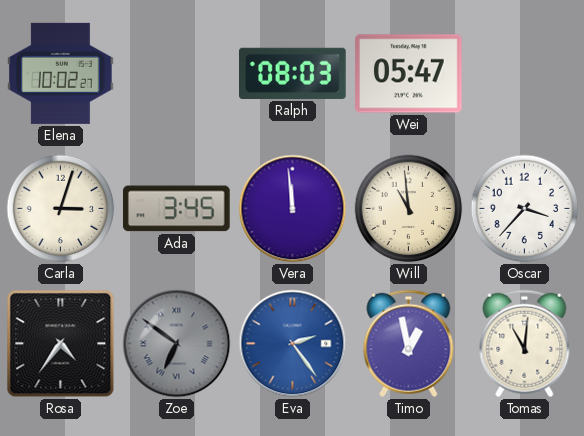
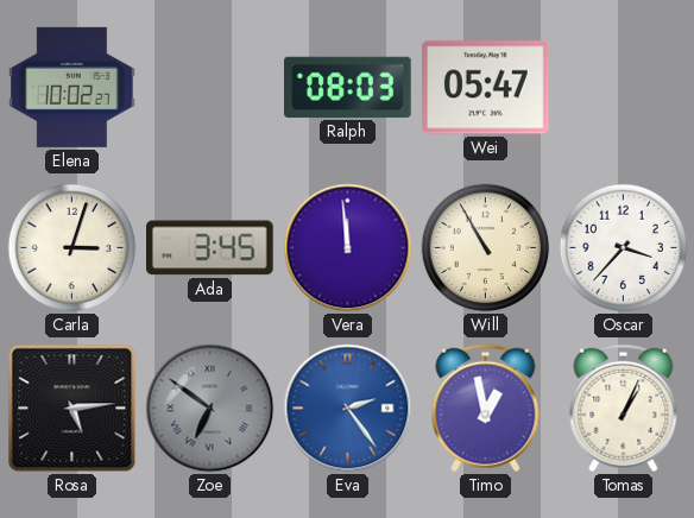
Will: 10:59 -> 10:55
Rosa: 4:36 -> 5:14
Tomas: 11:01 -> 1:04
